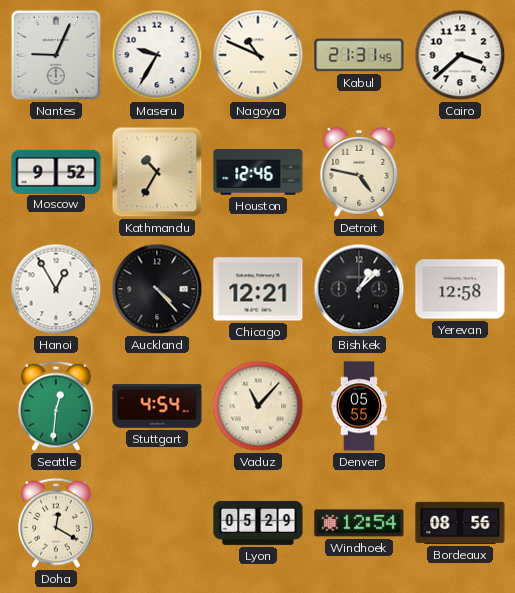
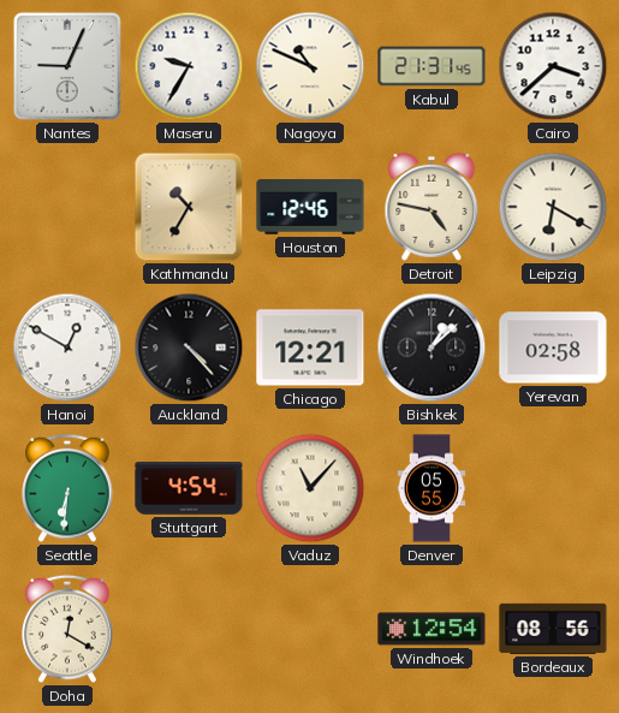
Moscow: 9:52 -> none
Leipzig: none -> 6:20
Hanoi: 12:55 -> 12:50
Yerevan: 12:58 -> 02:58
Seattle: 12:31 -> 6:31
Lyon: 05:29 -> none
